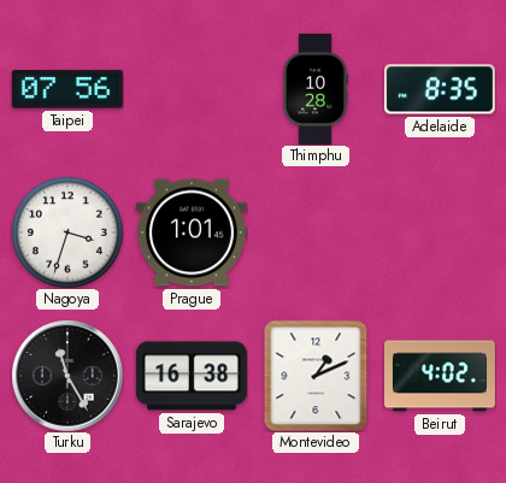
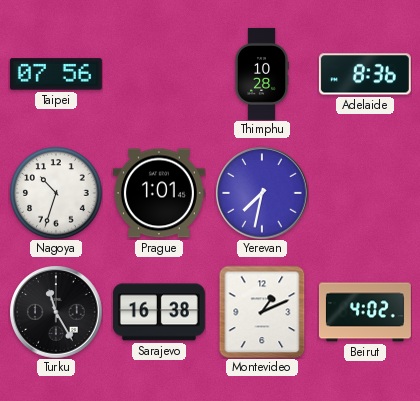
Adelaide: 8:35 -> 8:36
Nagoya: 3:33 -> 10:33
Yerevan: none -> 7:32
